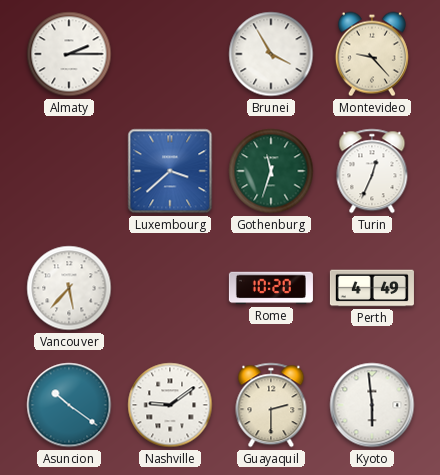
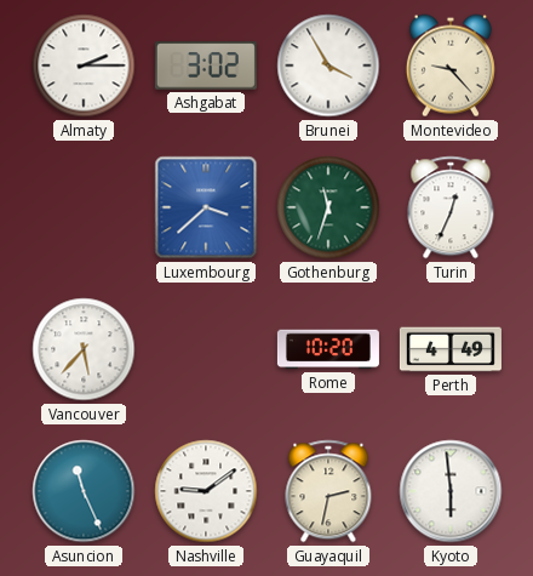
Ashgabat: none -> 3:02
Asuncion: 10:21 -> 11:26
Guayaquil: 2:30 -> 2:32
